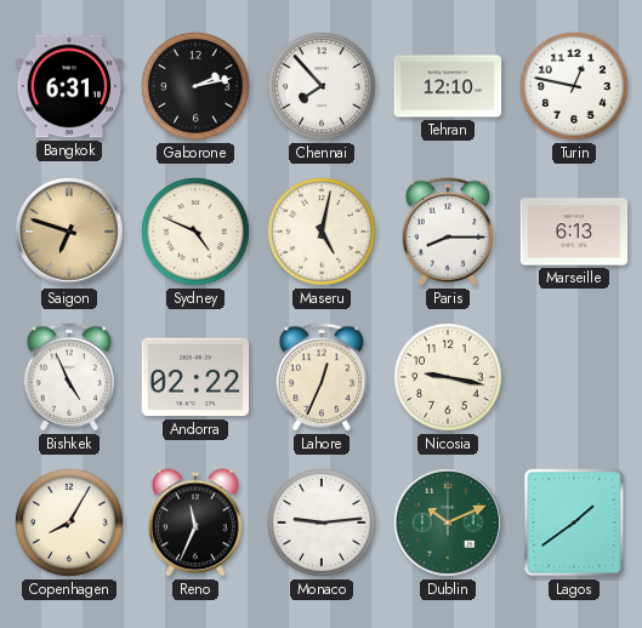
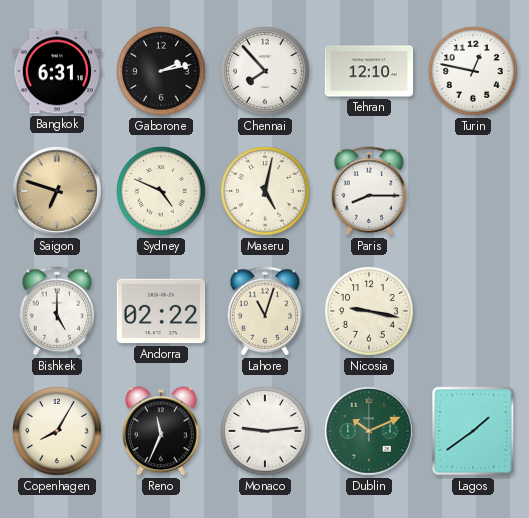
Marseille: 6:13 -> none
Bishkek: 4:56 -> 5:00
Lahore: 12:34 -> 11:03
